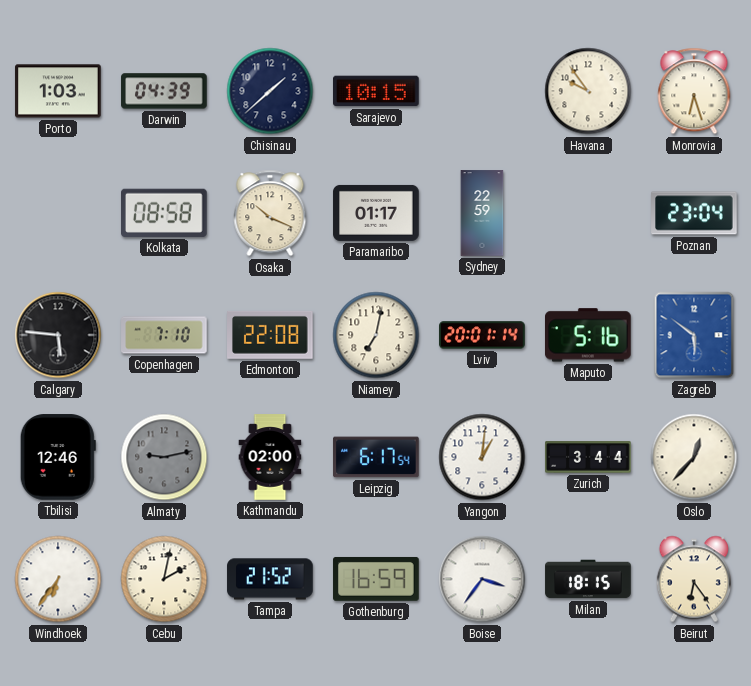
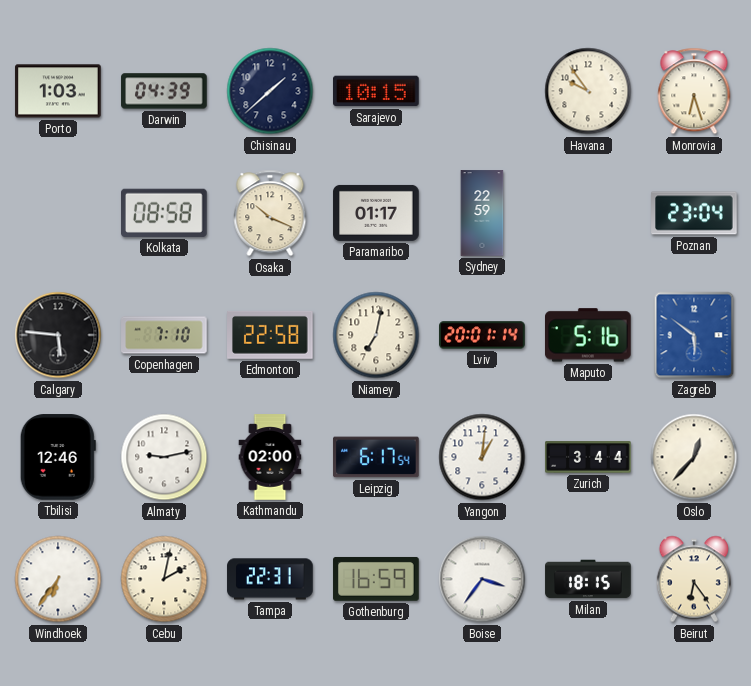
Edmonton: 22:08 -> 22:58
Almaty dial: grey -> white
Tampa: 21:52 -> 22:31
